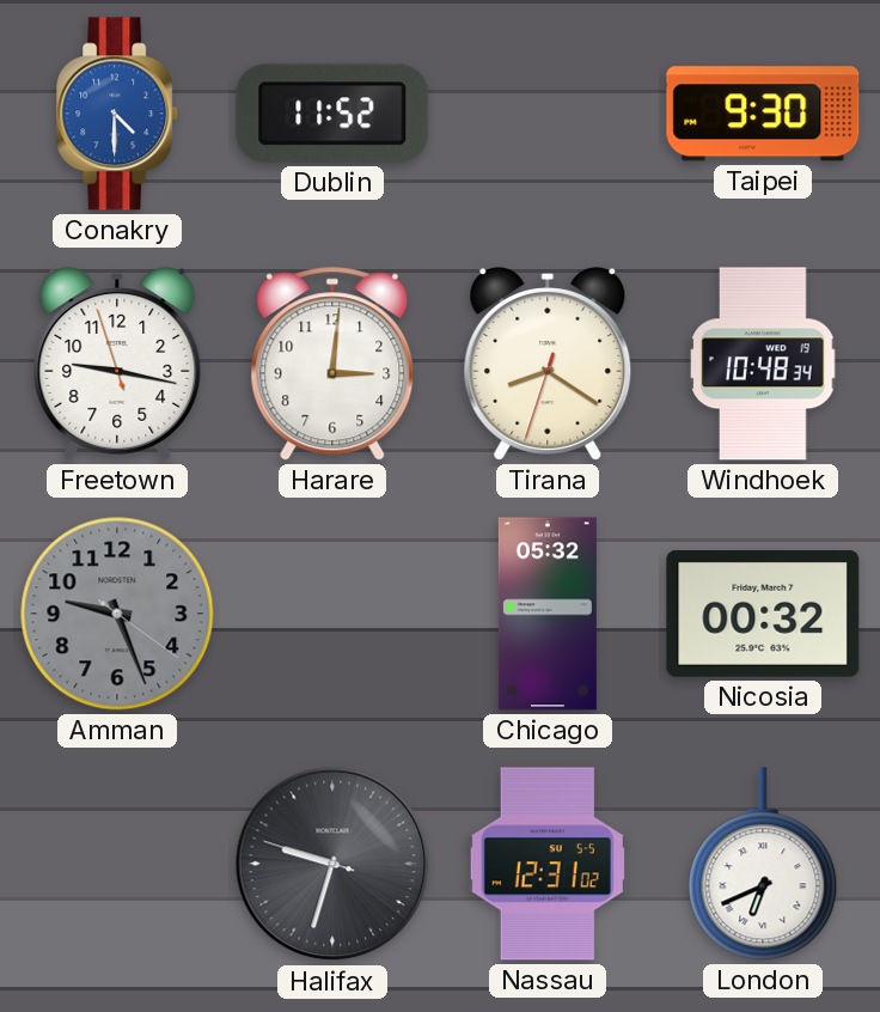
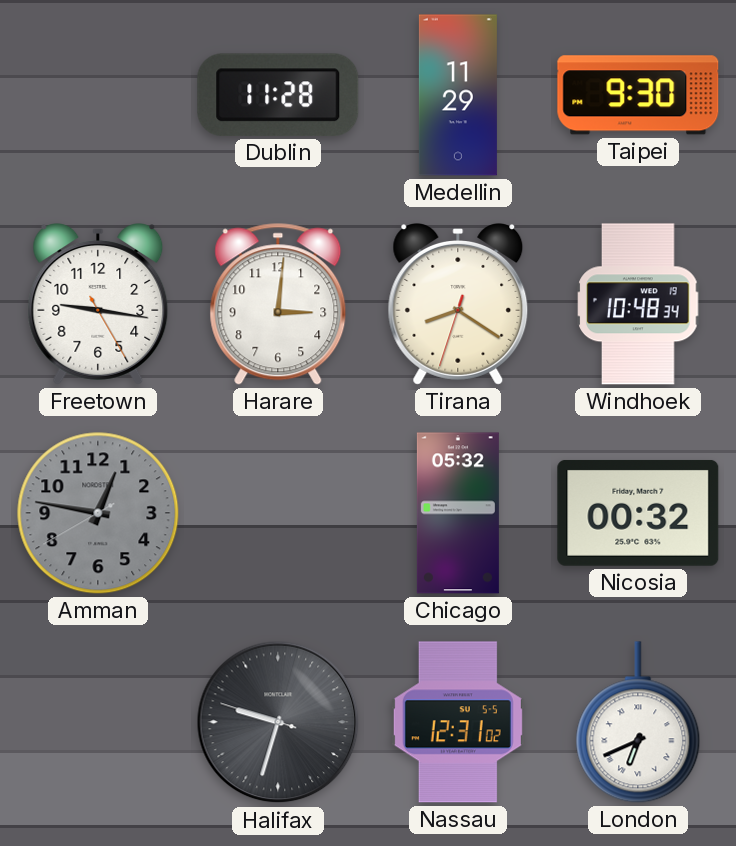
Conakry: 4:30 -> none
Dublin: 11:52 -> 11:28
Medellin: none -> 11:29
Freetown: 9:16:57 -> 9:16:25
Amman: 9:26 -> 12:46
